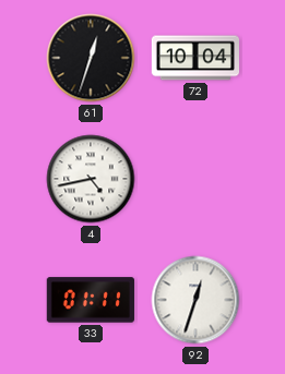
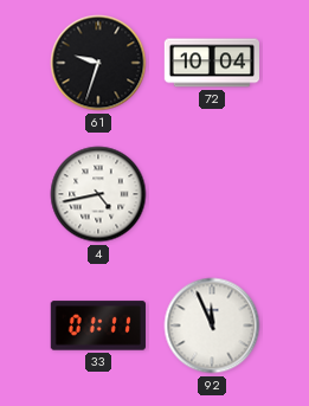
61: 12:33 -> 9:33
92: 12:33 -> 11:56
